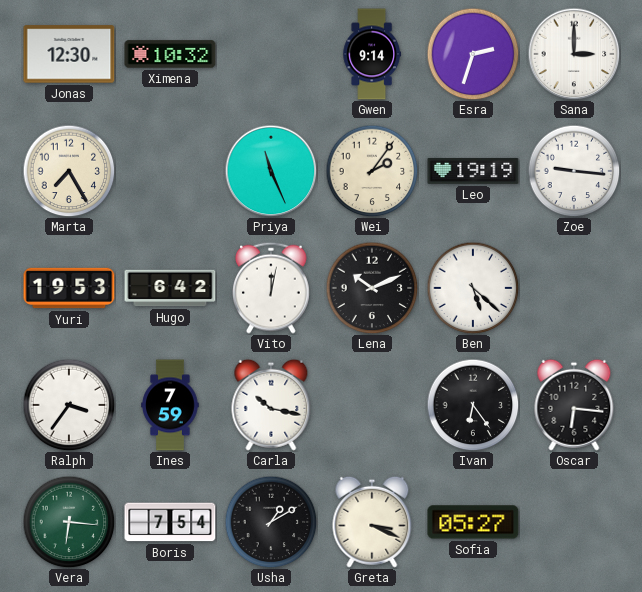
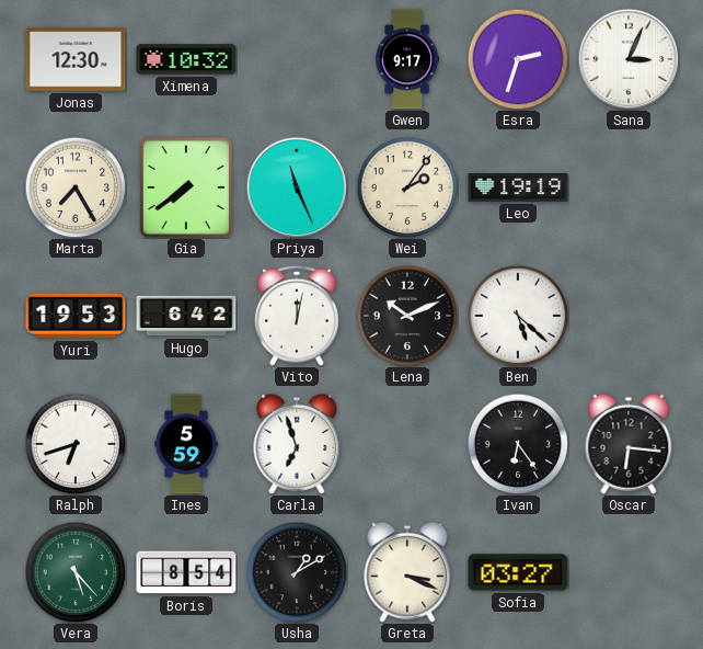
Gwen: 9:14 -> 9:17
Sana: 3:00 -> 3:04
Gia: none -> 7:39
Zoe: 9:16 -> none
Ralph: 3:36 -> 6:42
Ines: 7:59 -> 5:59
Carla: 10:17 -> 6:57
Vera: 6:16 -> 5:23
Boris: 7:54 -> 8:54
Sofia: 05:27 -> 03:27
